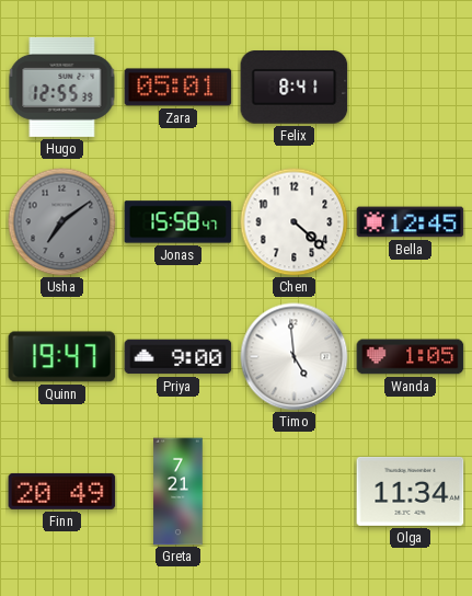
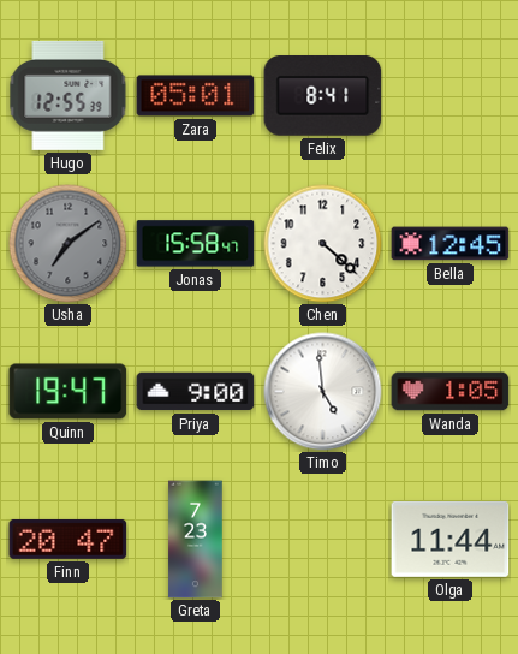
Finn: 20:49 -> 20:47
Greta: 7:21 -> 7:23
Olga: 11:34 -> 11:44
